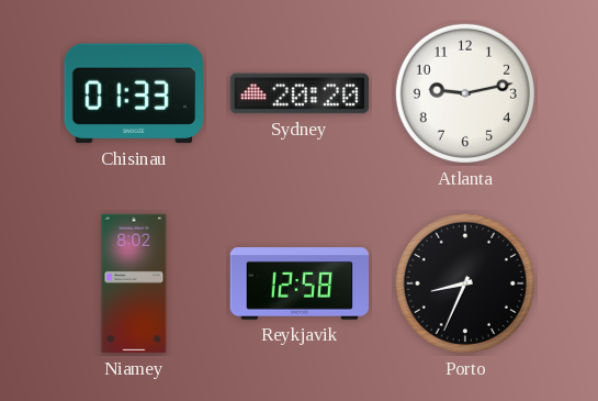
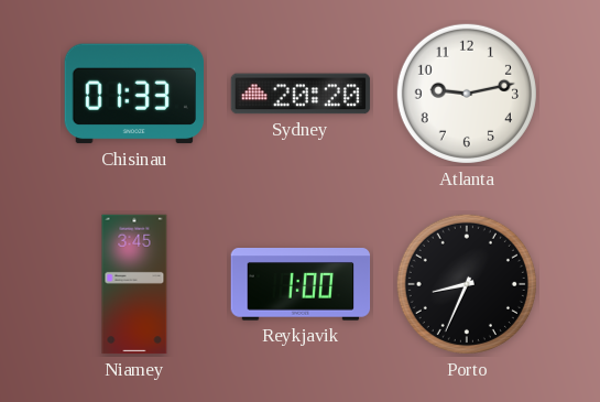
Niamey: 8:02 -> 3:45
Reykjavik: 12:58 -> 1:00
